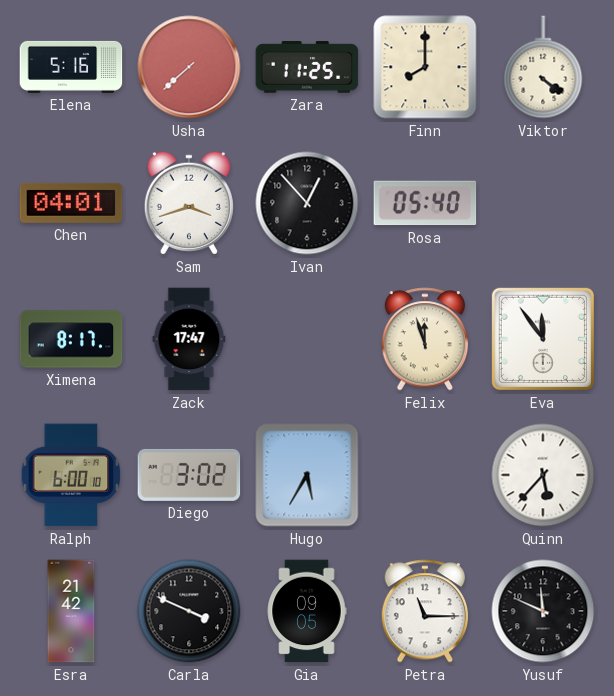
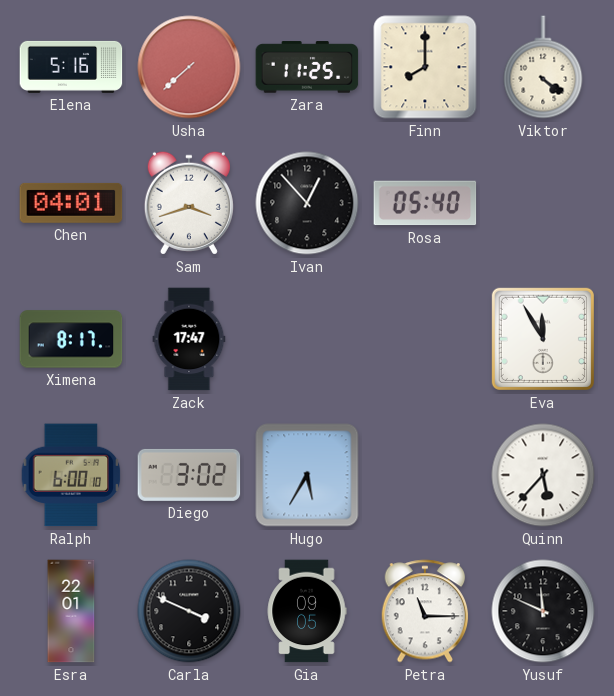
Felix: 11:57 -> none
Eva: 11:54 -> 11:55
Esra: 21:42 -> 22:01
